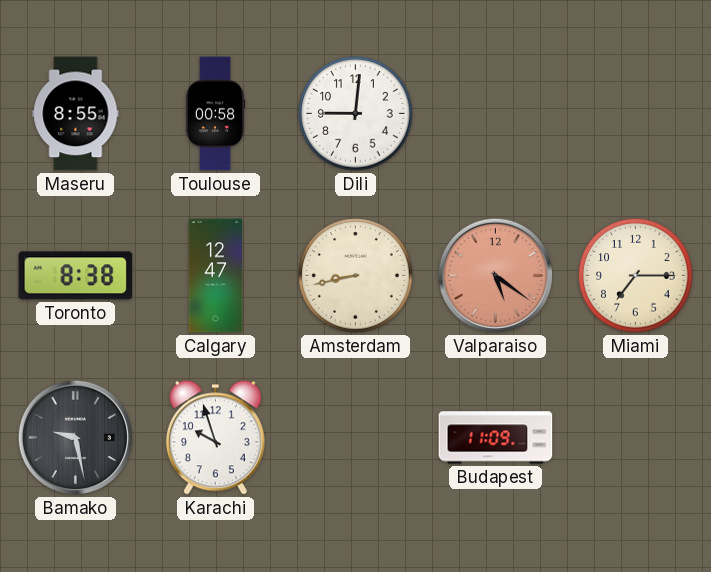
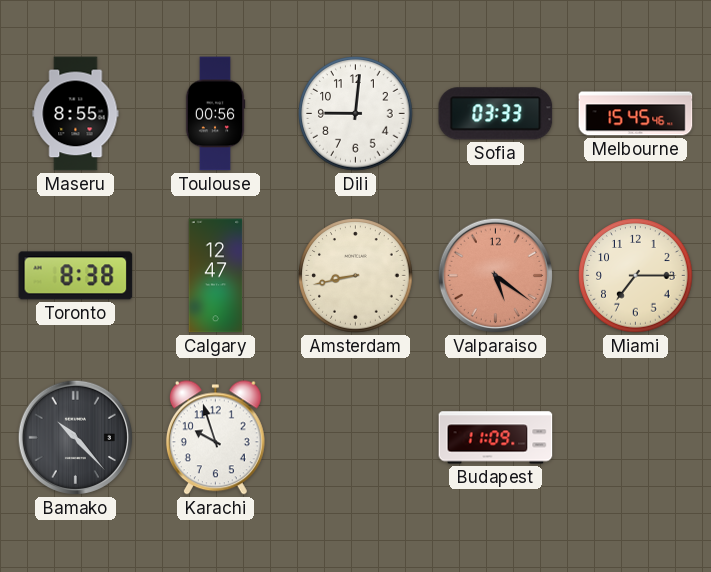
Toulouse: 00:58 -> 00:56
Sofia: none -> 03:33
Melbourne: none -> 15:45
Bamako: 9:28 -> 10:23
